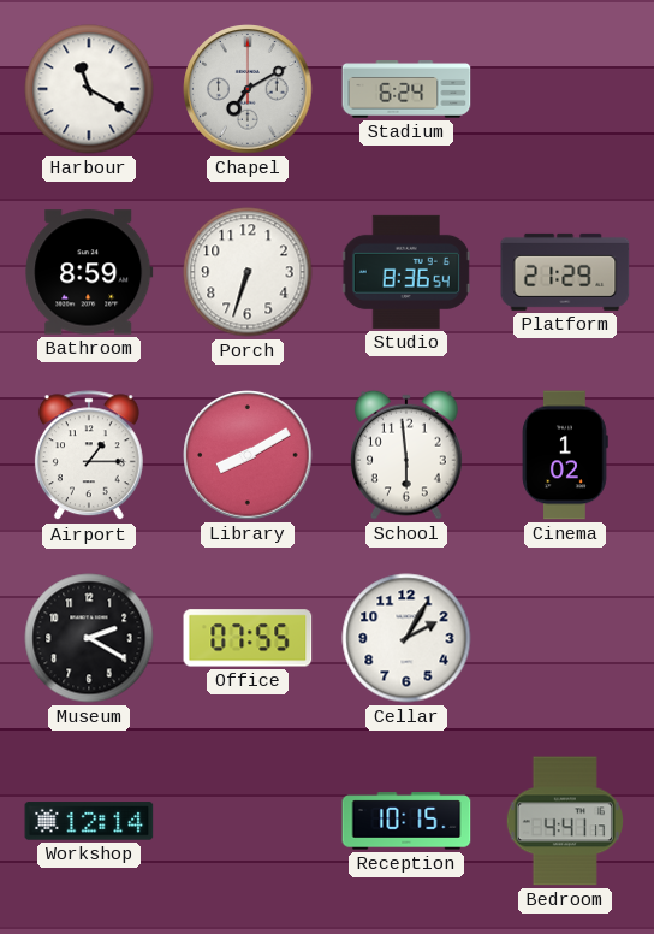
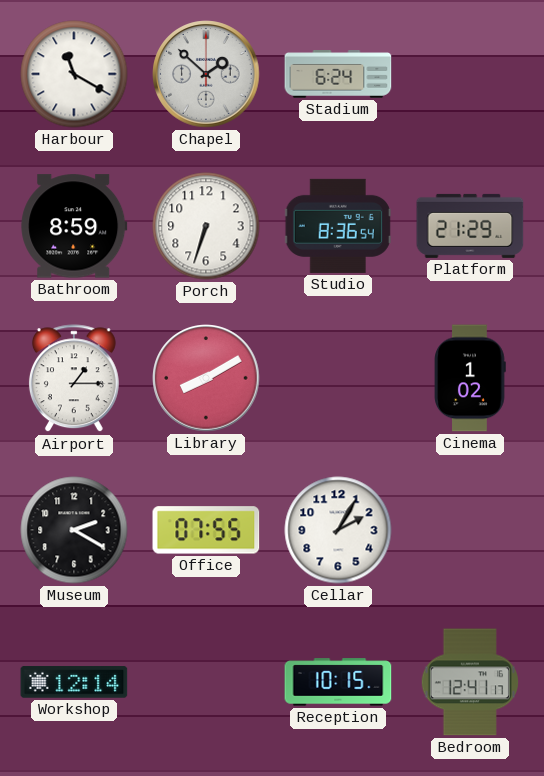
Chapel: 7:10 -> 1:52
School: 5:59 -> none
Bedroom: 4:41 -> 12:41
